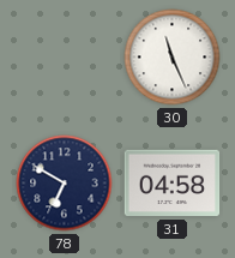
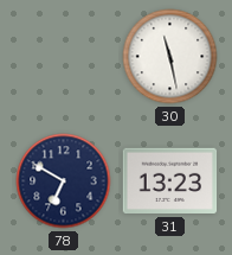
30: 11:26 -> 11:28
31: 04:58 -> 13:23
